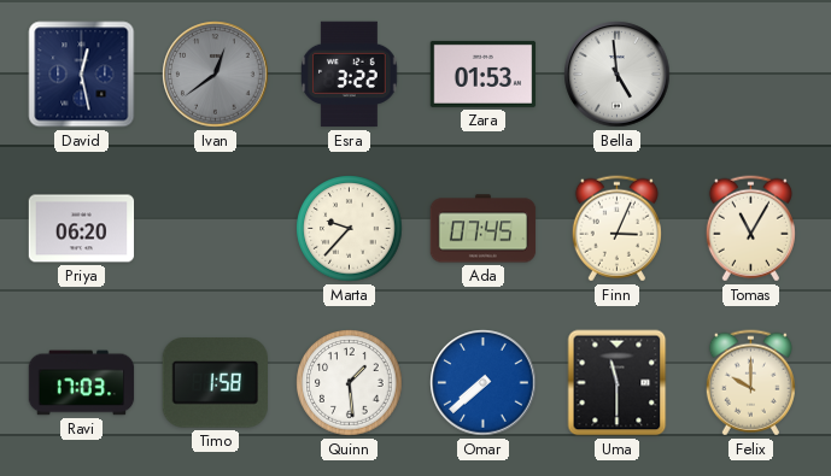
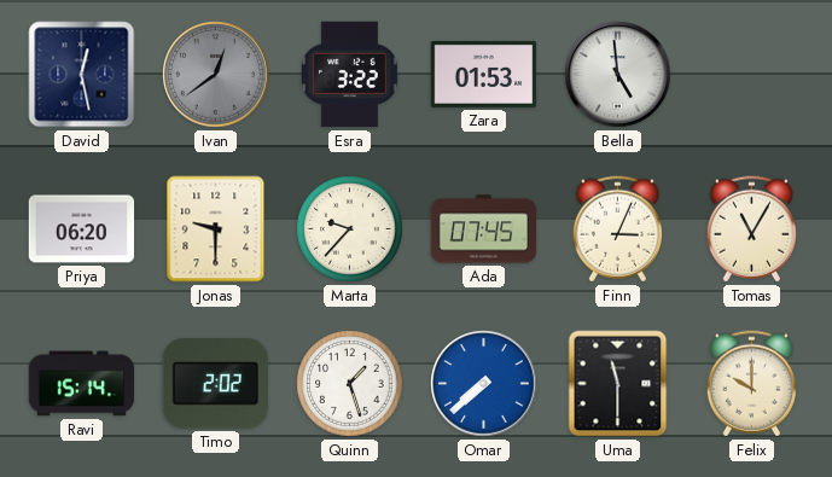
Jonas: none -> 9:30
Ravi: 17:03 -> 15:14
Timo: 1:58 -> 2:02
Quinn: 1:29 -> 1:27
